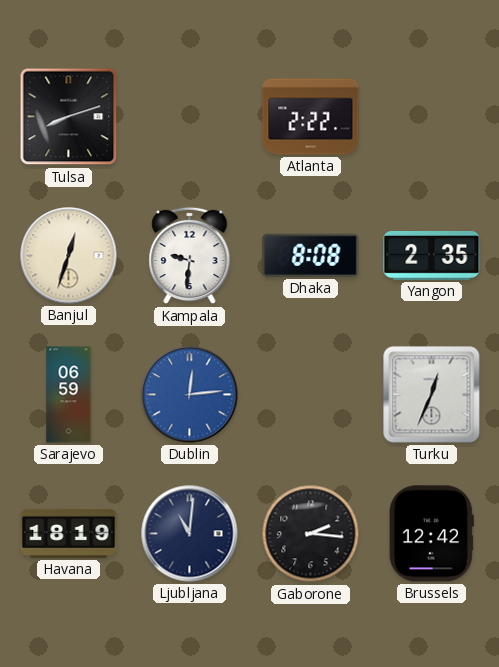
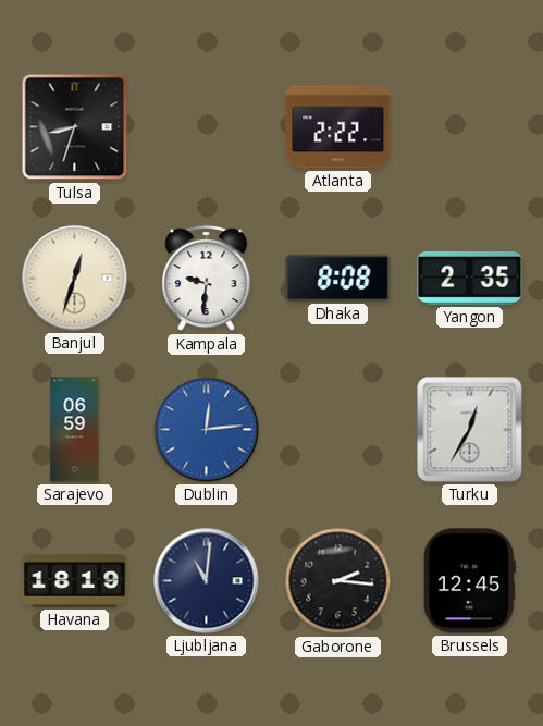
Tulsa: 8:12 -> 8:33
Turku: 12:34 -> 12:35
Brussels: 12:42 -> 12:45
